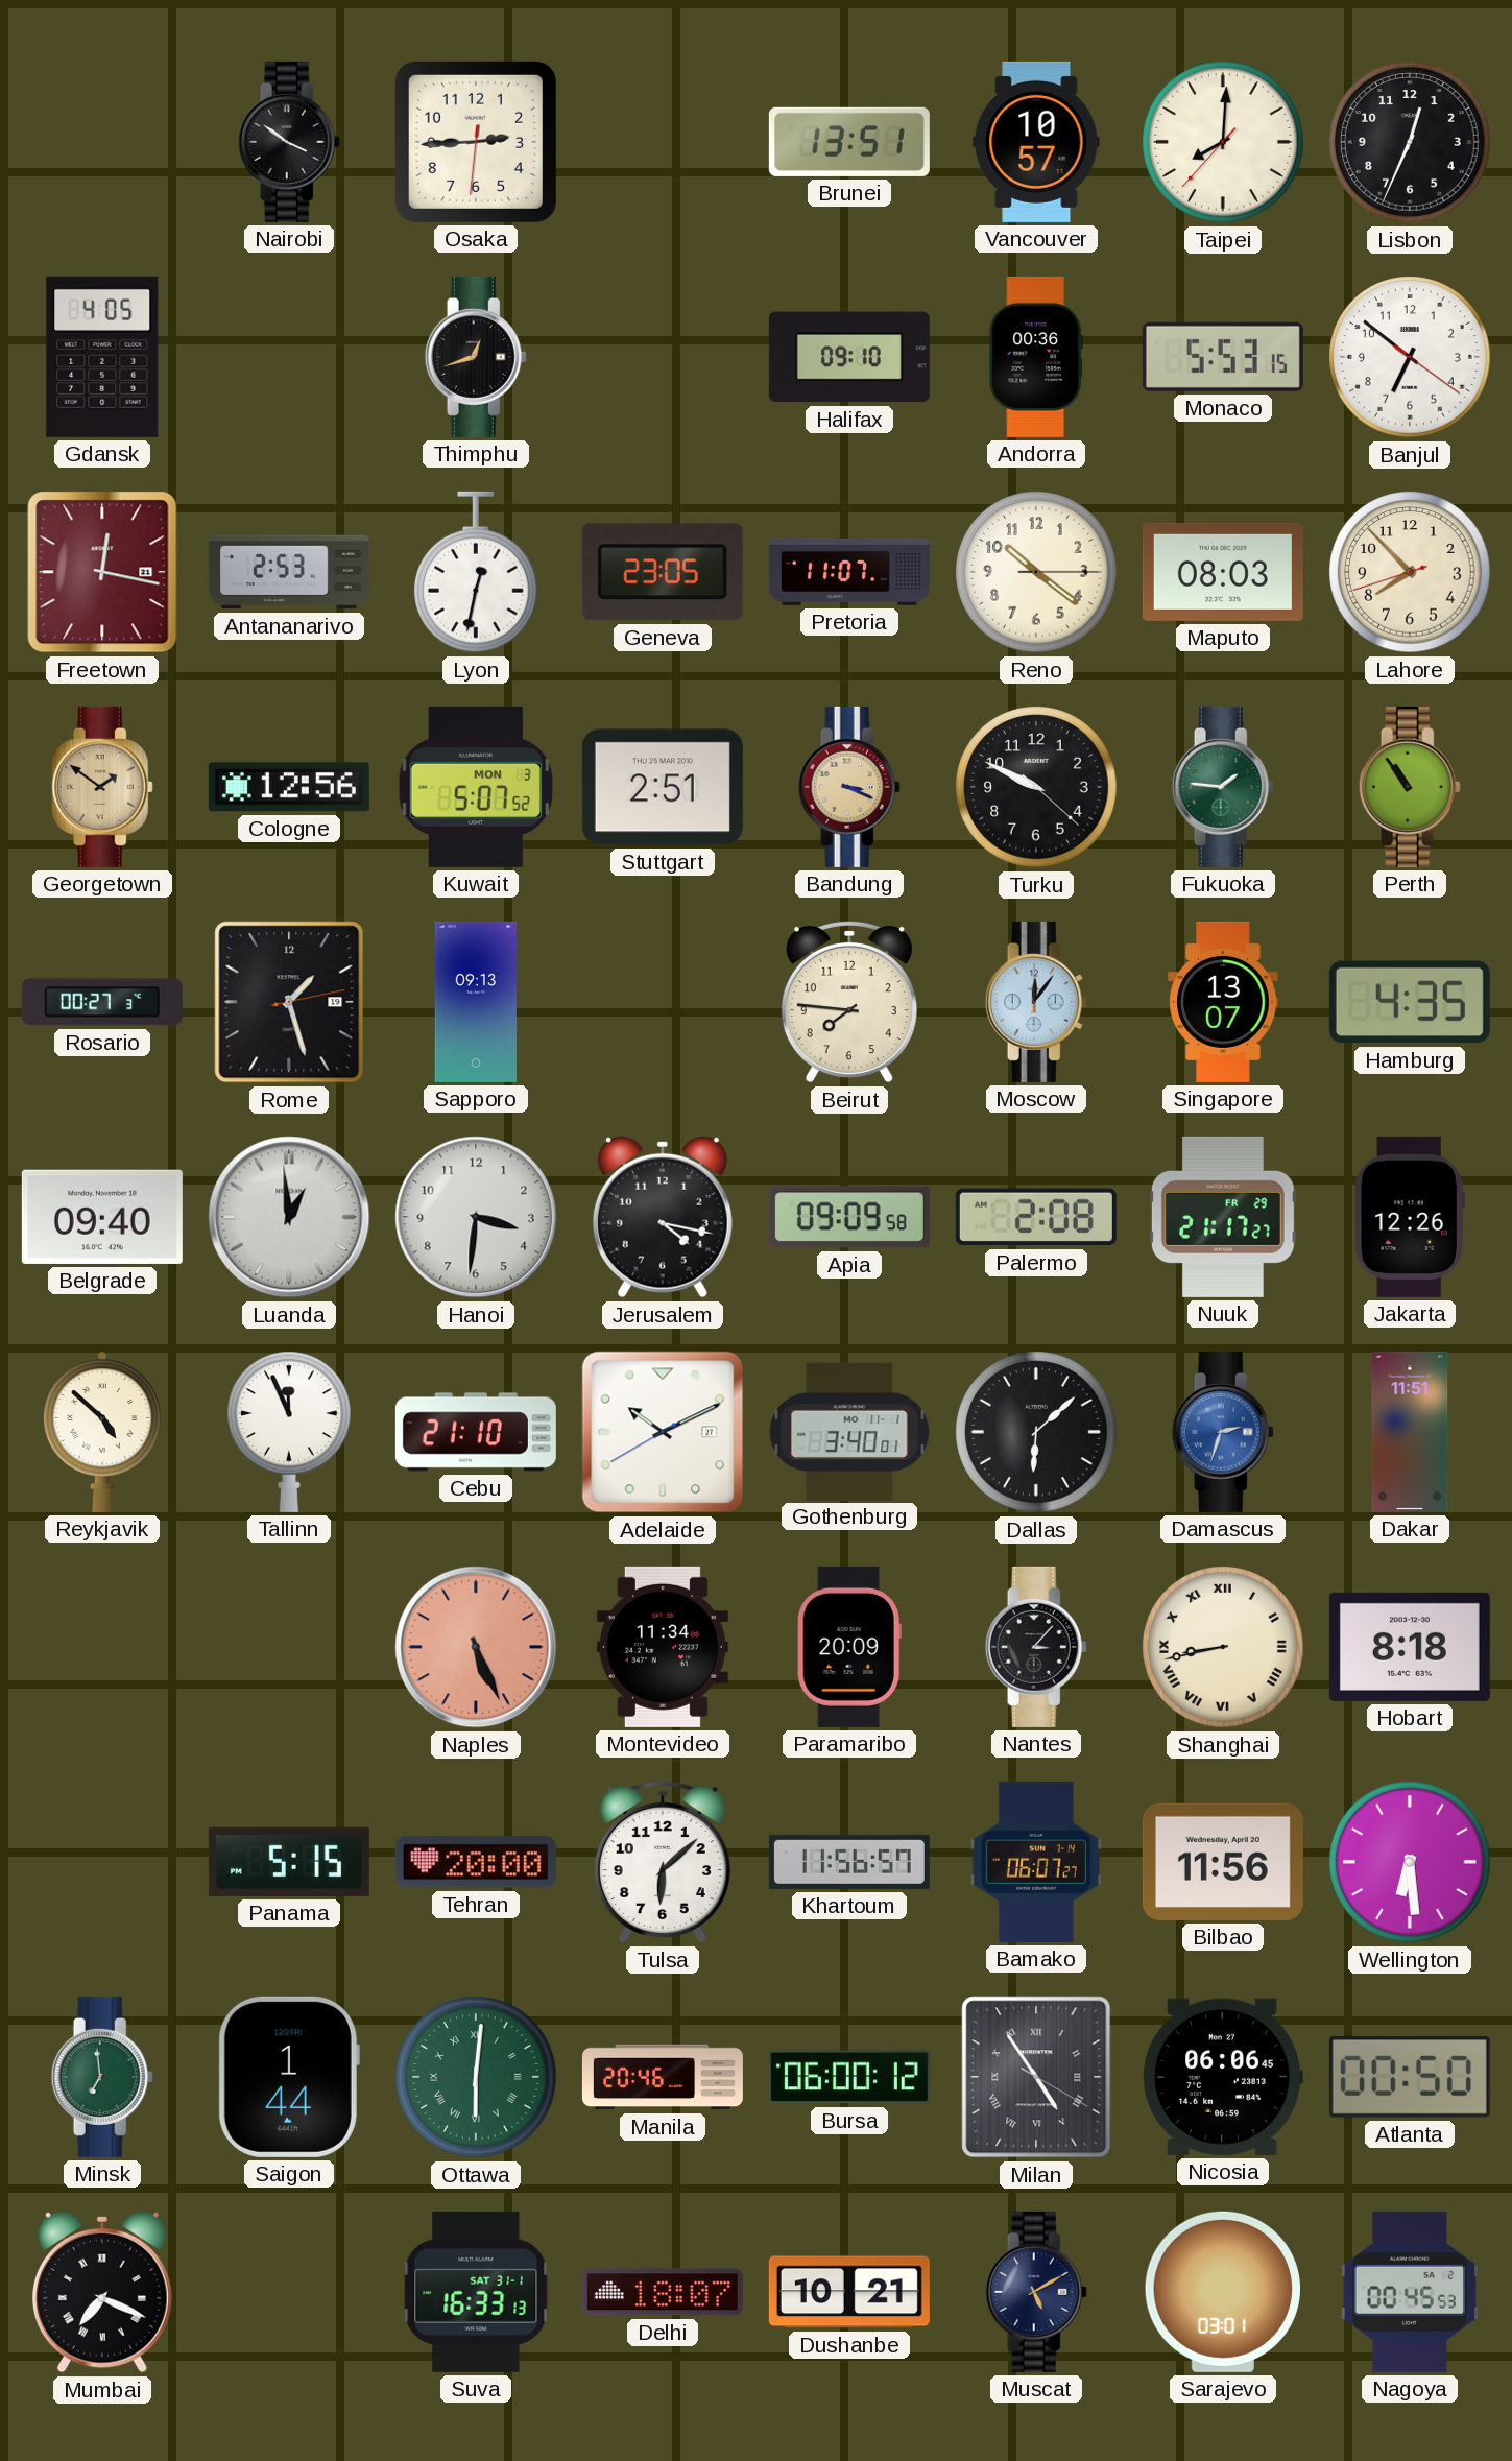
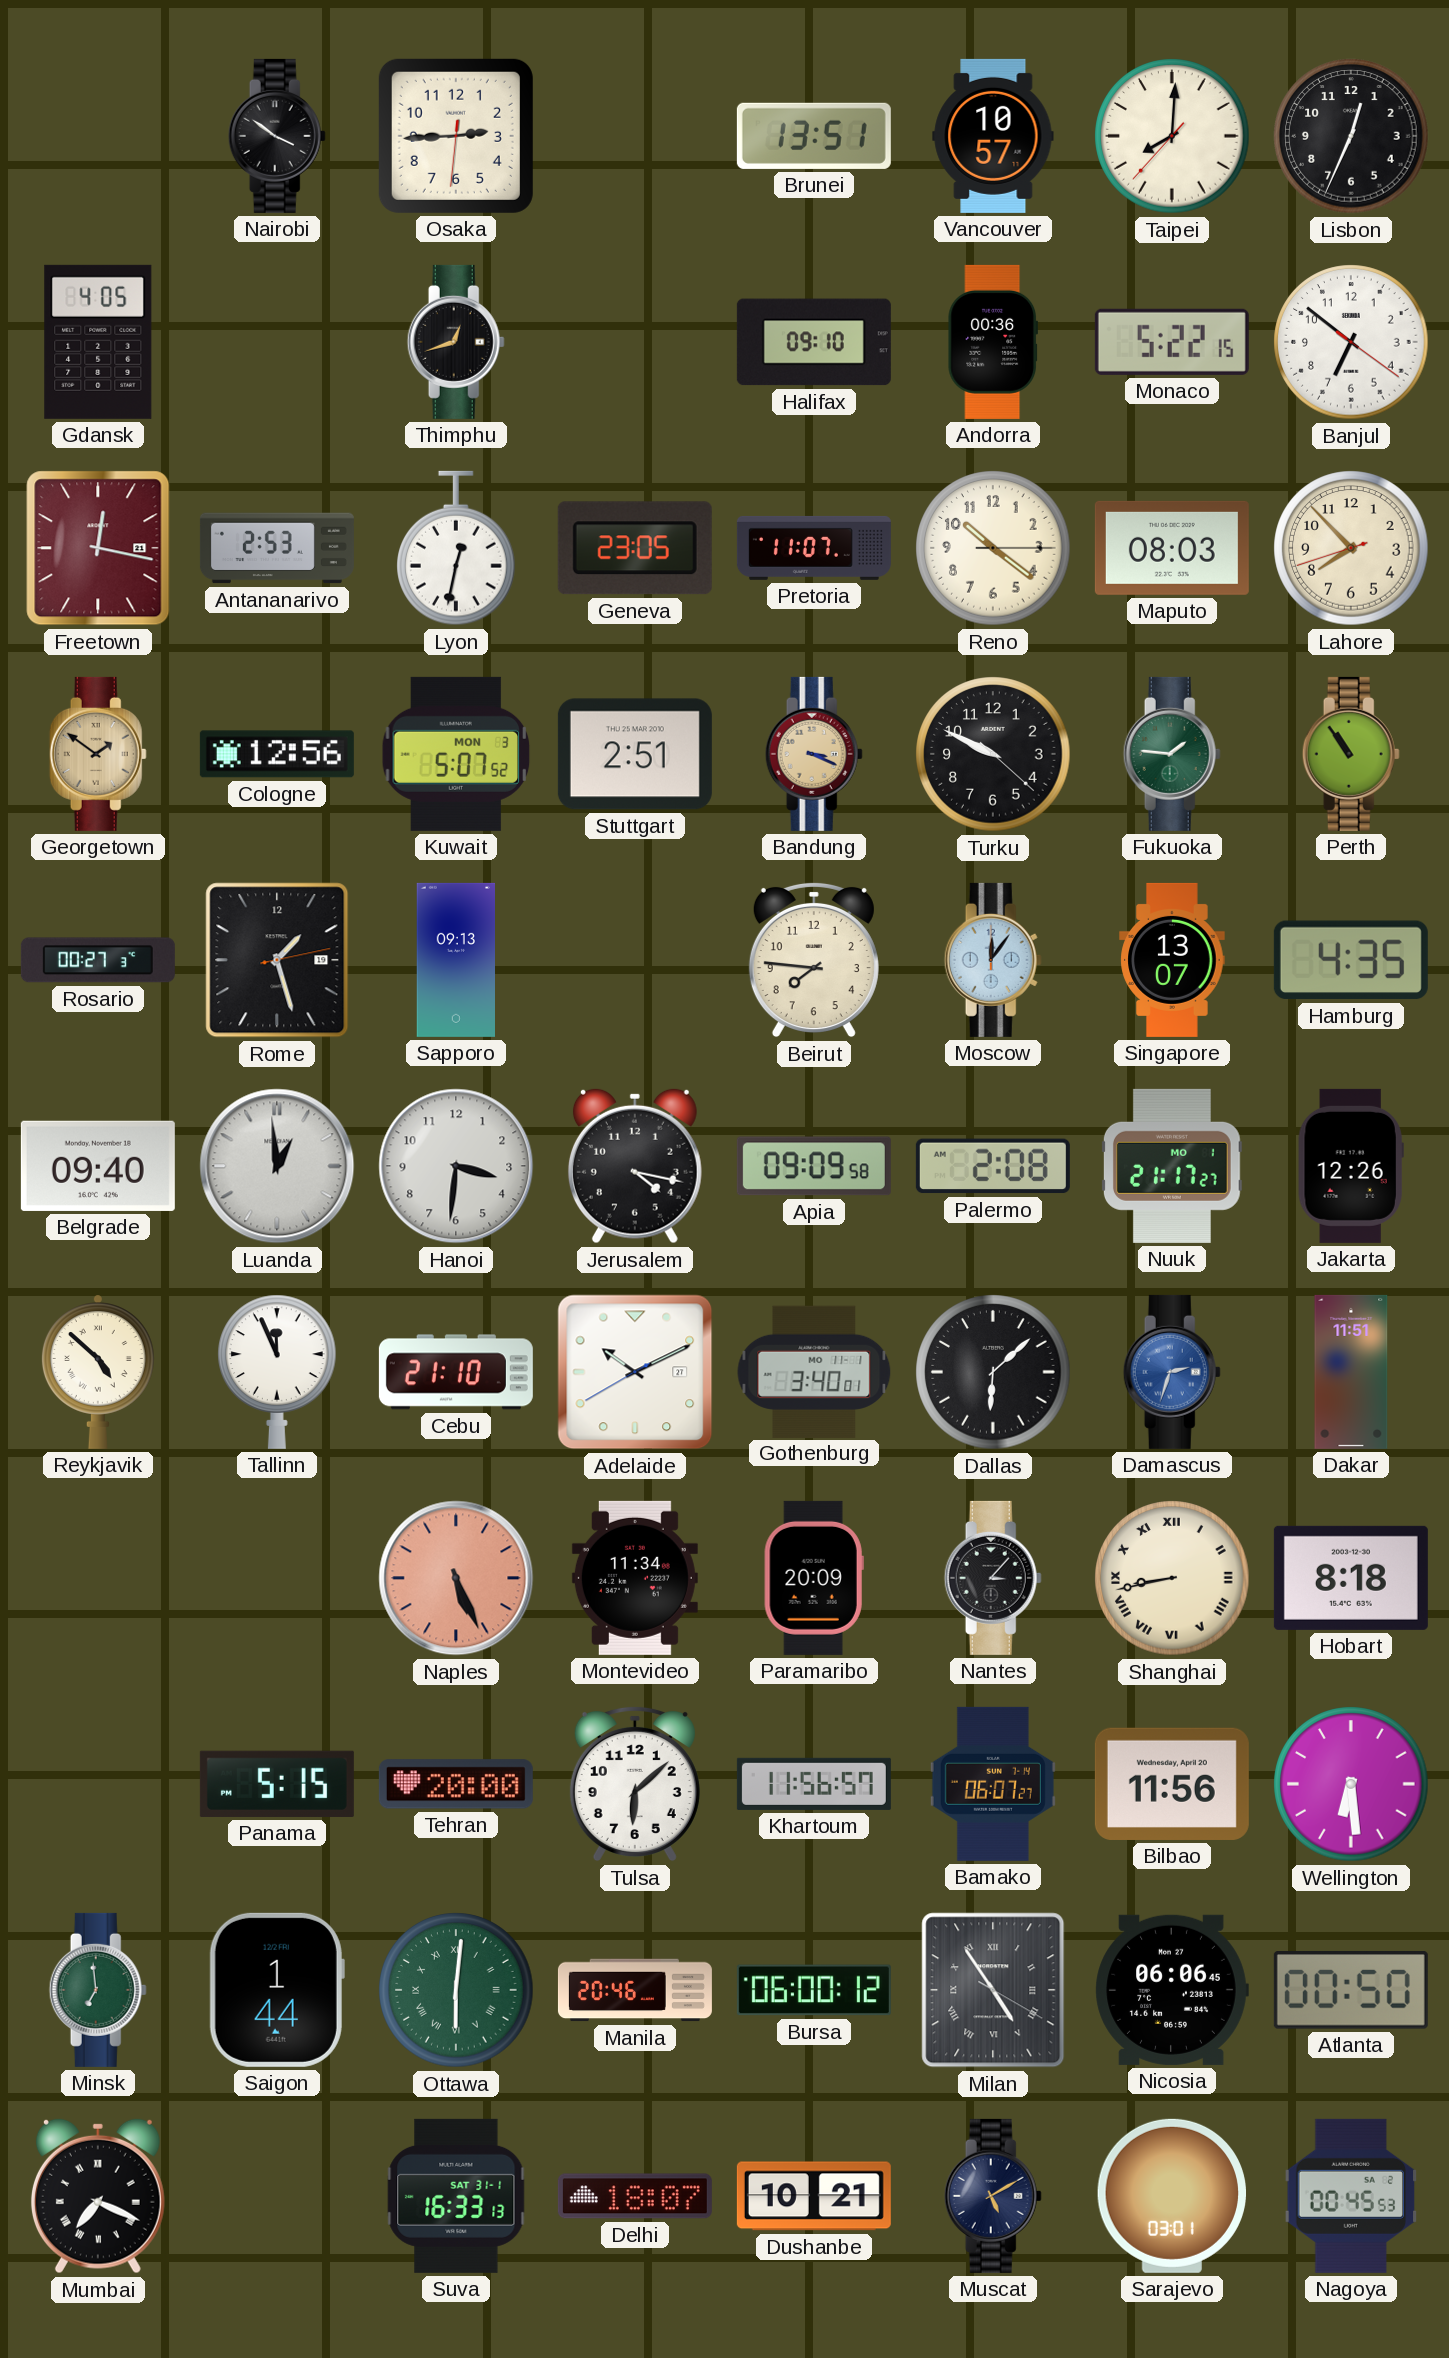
Monaco: 5:53 -> 5:22
Nuuk date: FR 29 -> MO 1
